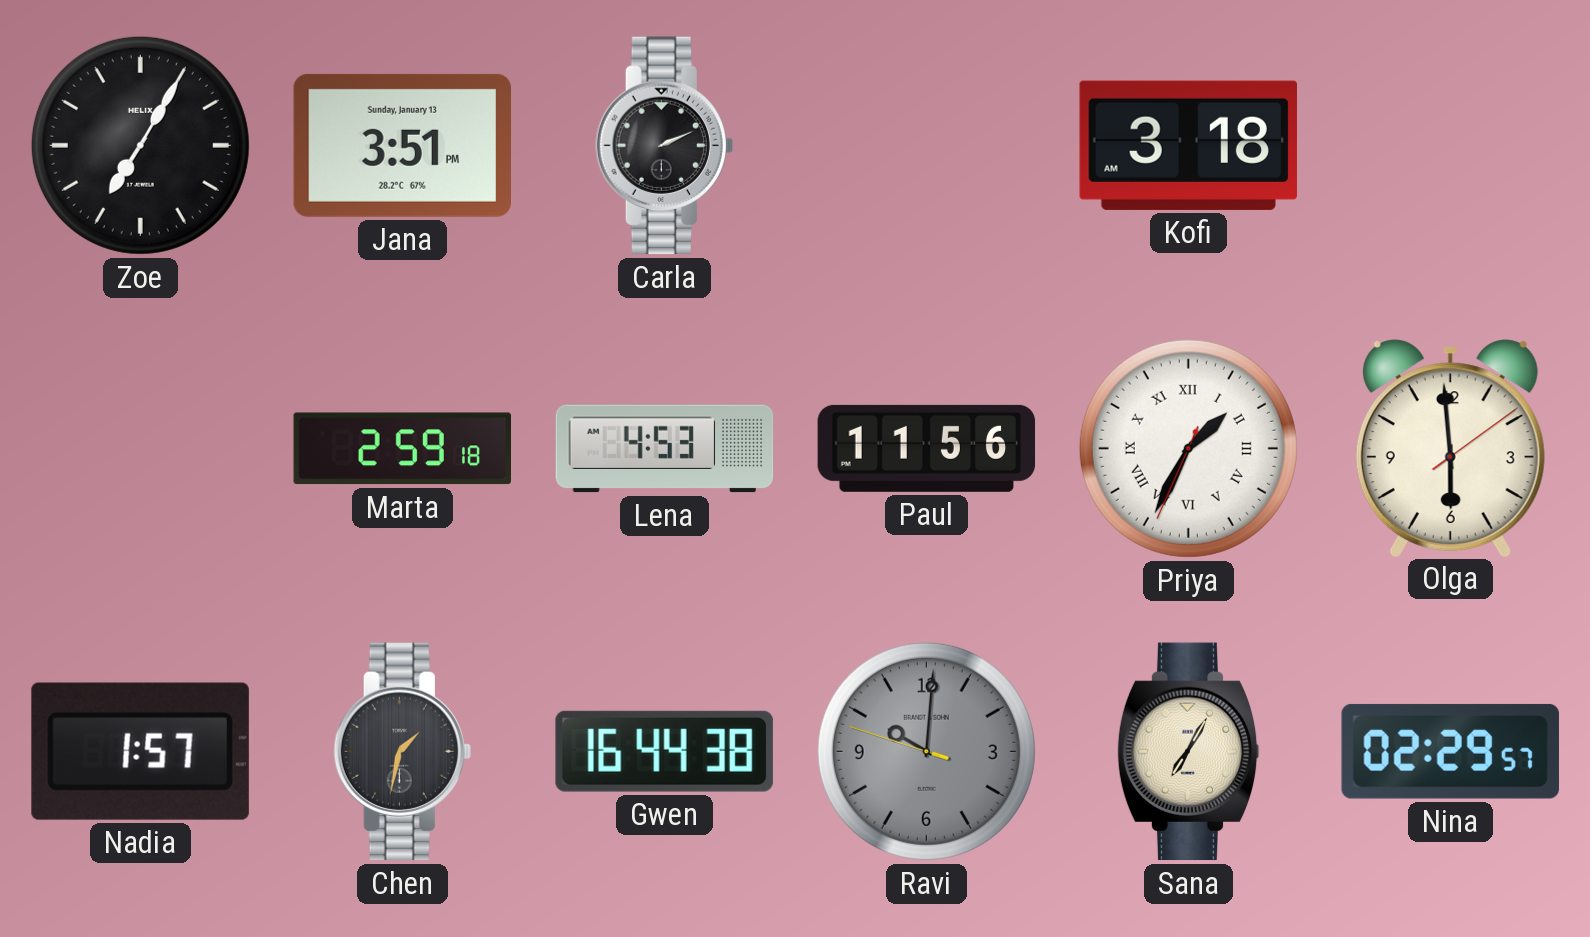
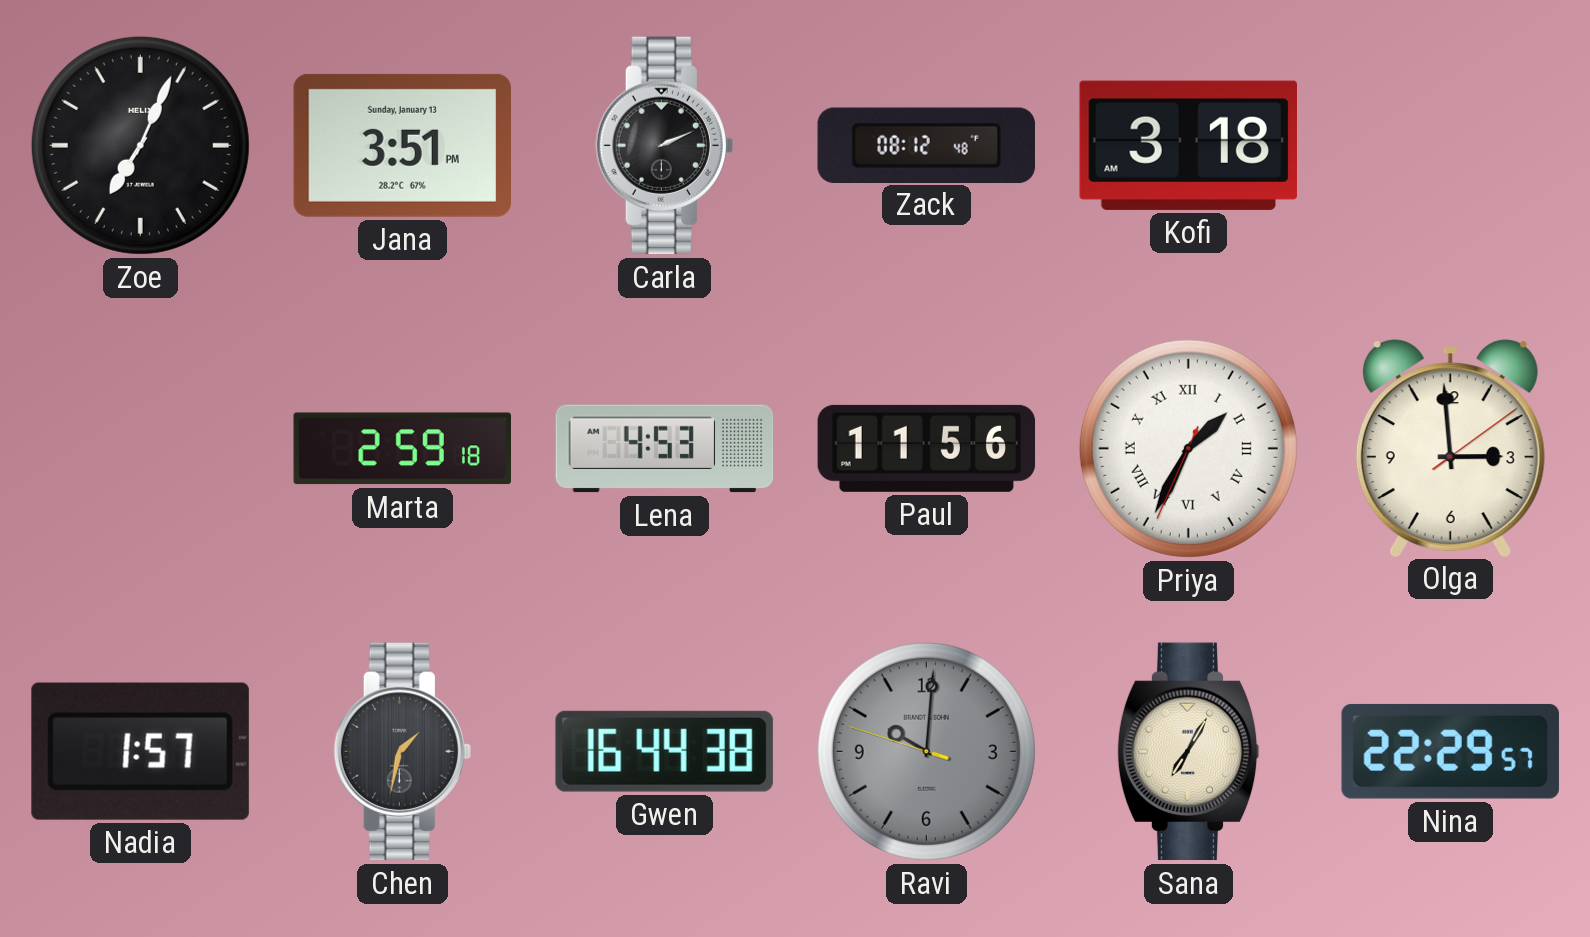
Zoe: 7:05 -> 7:04
Zack: none -> 08:12
Olga: 5:59 -> 2:59
Nina: 02:29 -> 22:29
